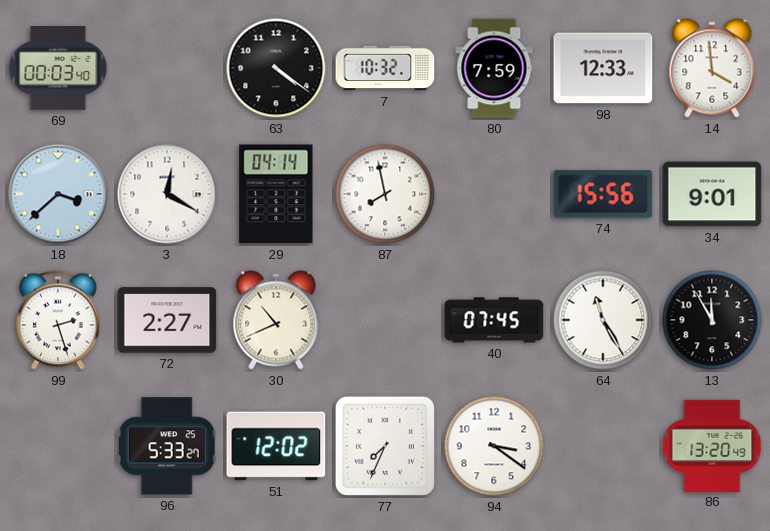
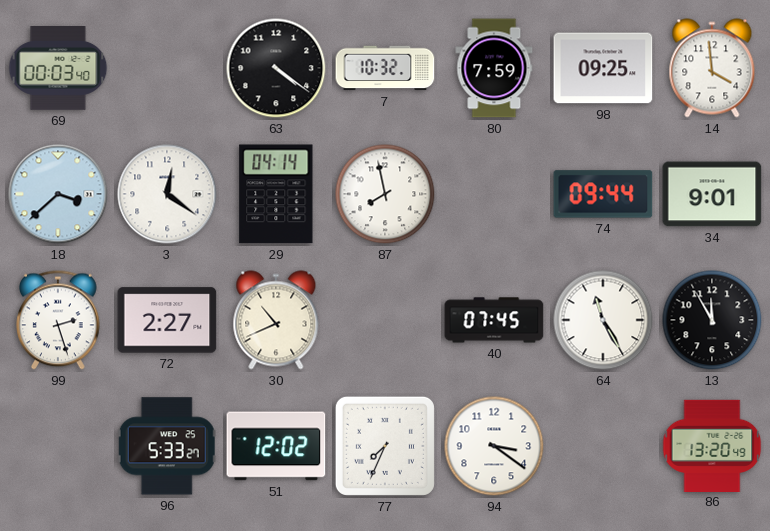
98: 12:33 -> 09:25
3: 12:20 -> 12:21
74: 15:56 -> 09:44
